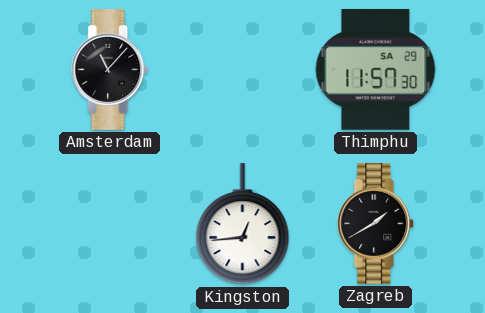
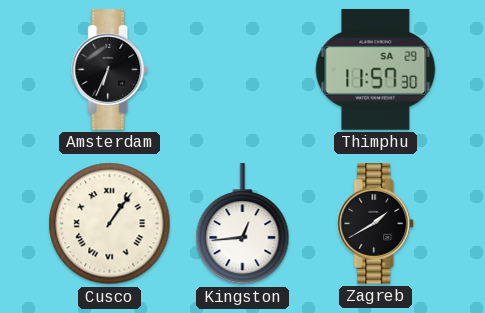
Amsterdam: 11:07 -> 6:34
Cusco: none -> 1:06
